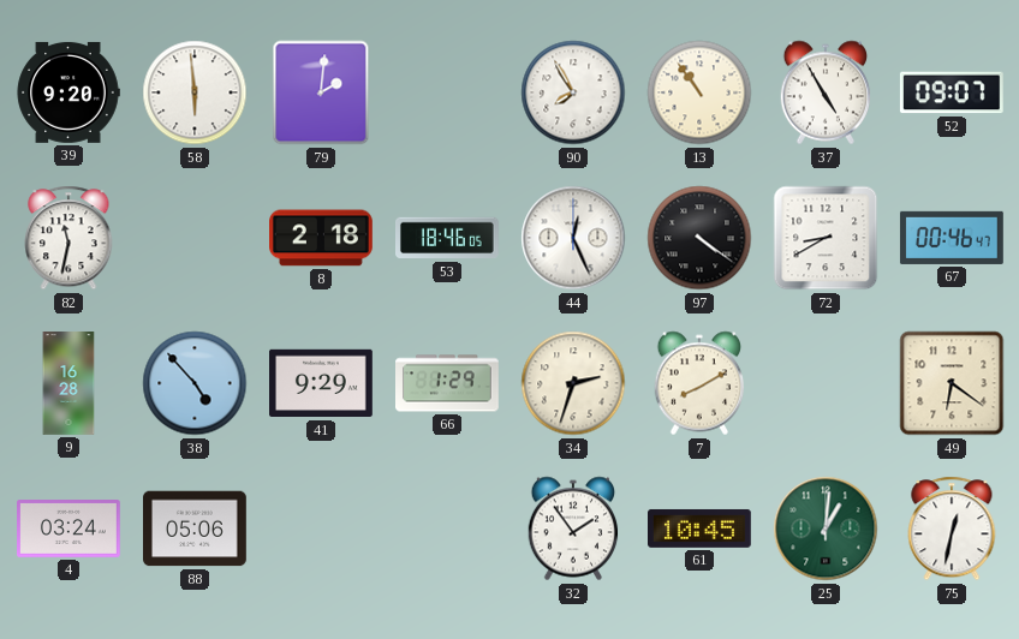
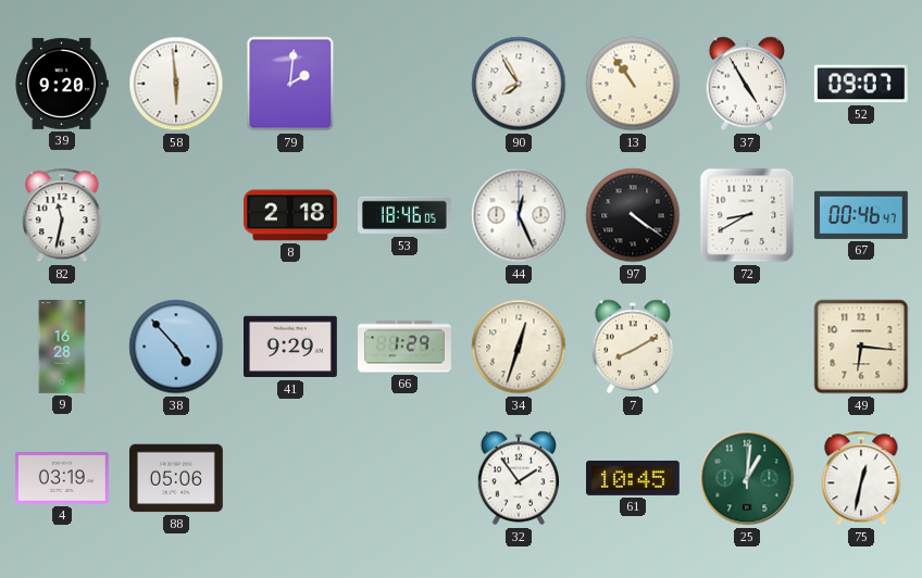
34: 2:33 -> 12:33
49: 6:21 -> 6:16
4: 03:24 -> 03:19
